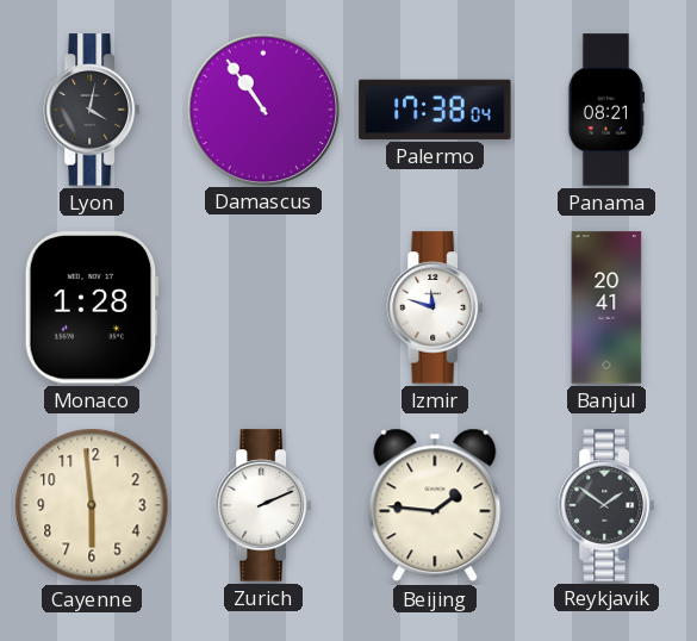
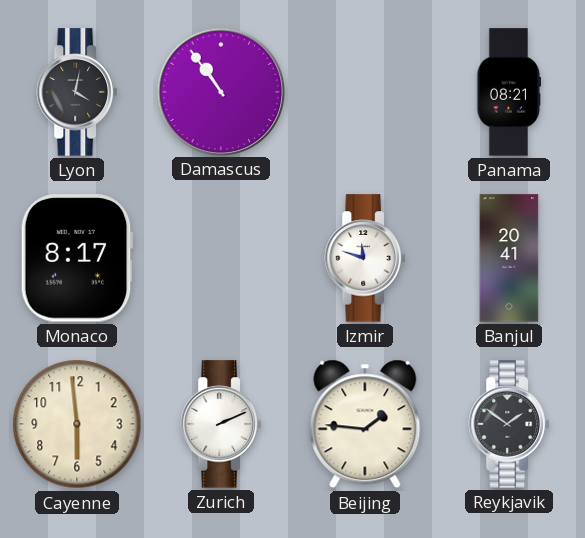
Palermo: 17:38 -> none
Monaco: 1:28 -> 8:17
